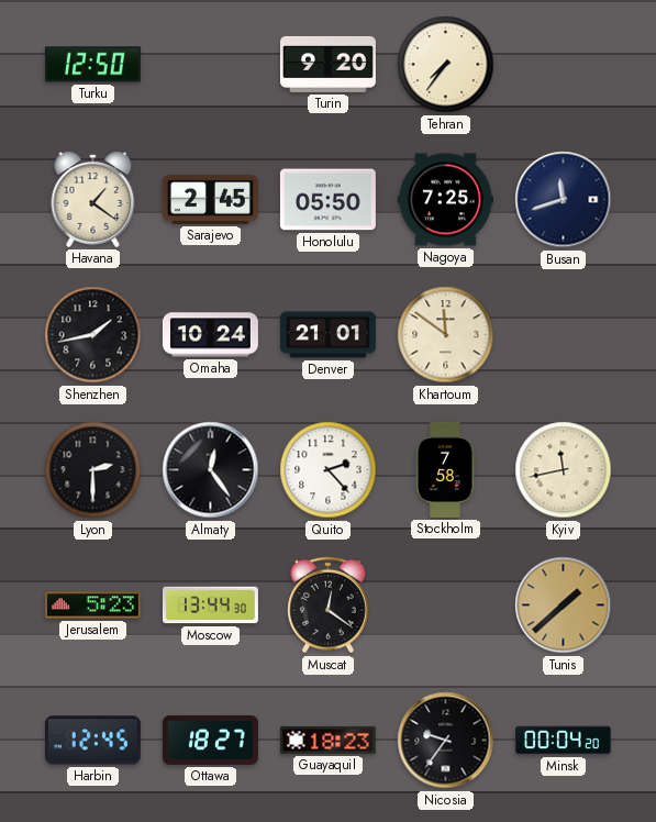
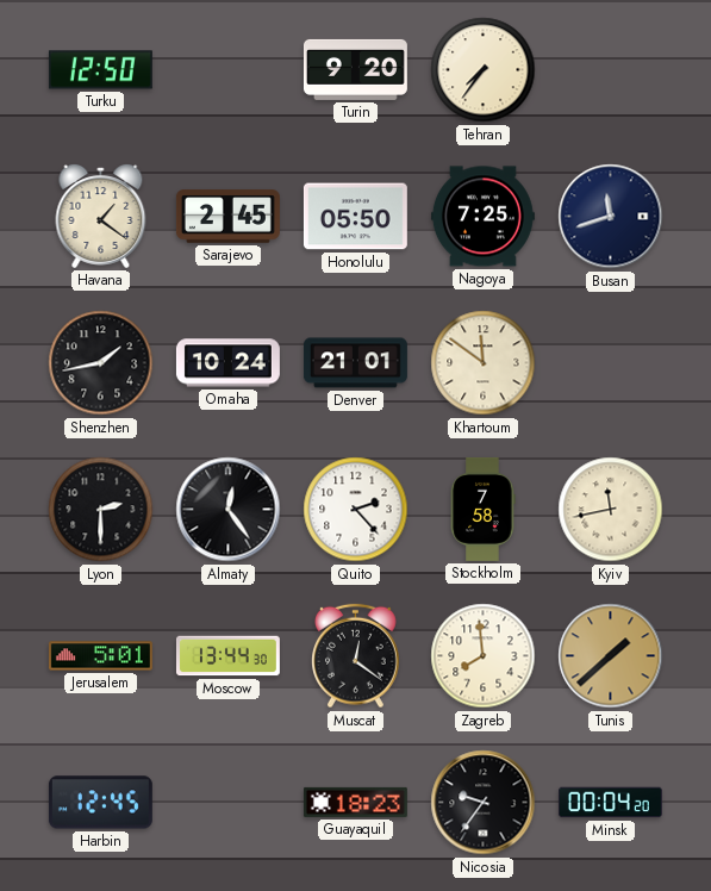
Jerusalem: 5:23 -> 5:01
Zagreb: none -> 7:59
Ottawa: 18:27 -> none
